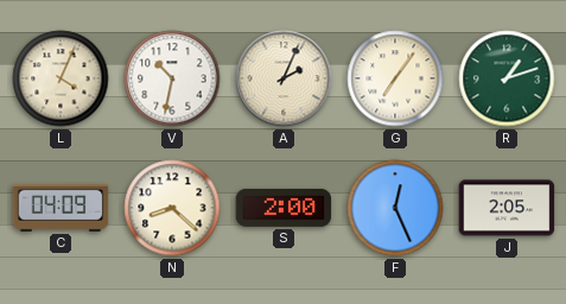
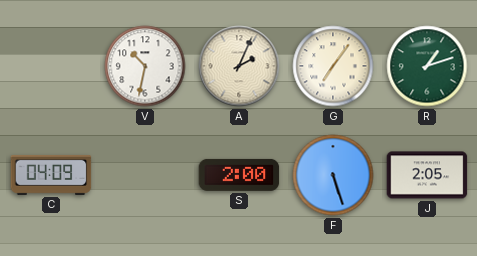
L: 4:04 -> none
N: 8:22 -> none
F: 12:26 -> 5:27
